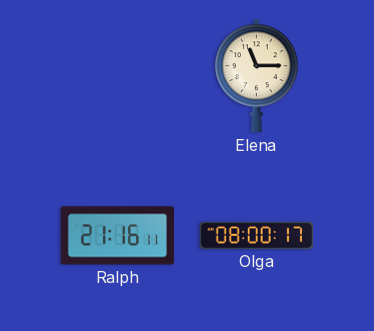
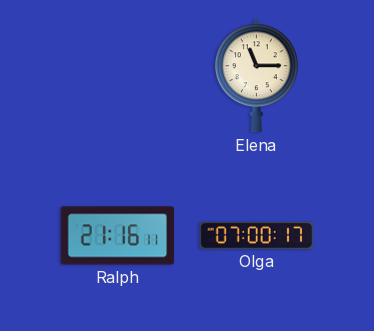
Olga: 08:00 -> 07:00
